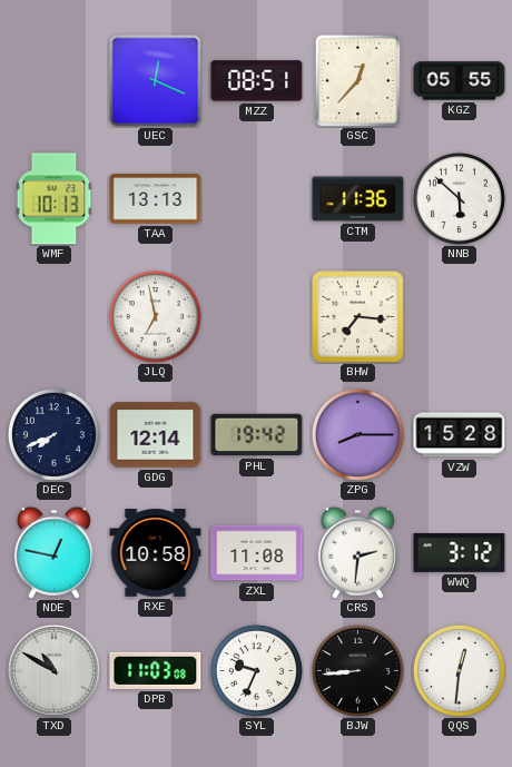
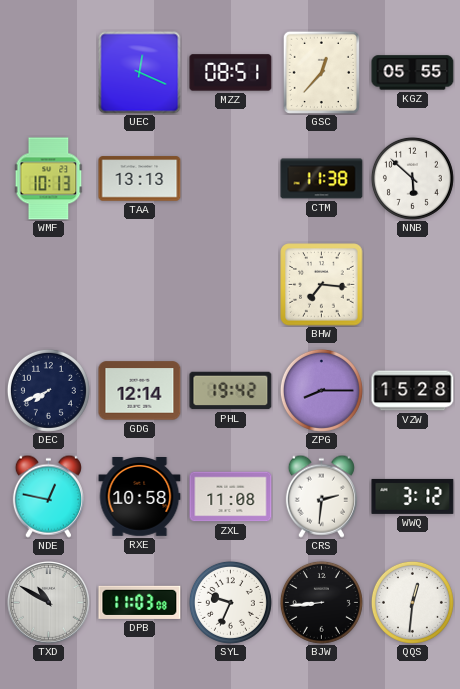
CTM: 11:36 -> 11:38
JLQ: 6:58 -> none
